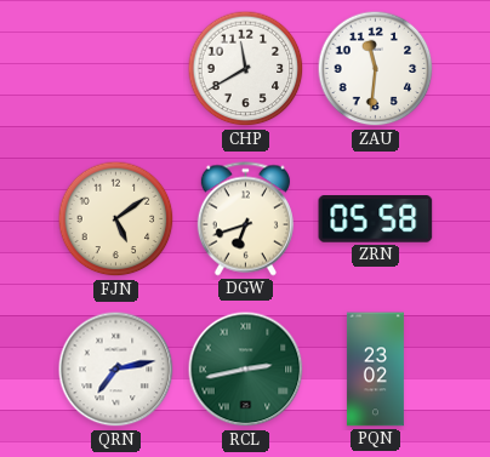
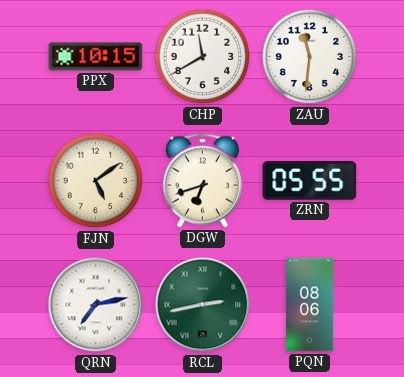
PPX: none -> 10:15
ZRN: 05:58 -> 05:55
PQN: 23:02 -> 08:06
